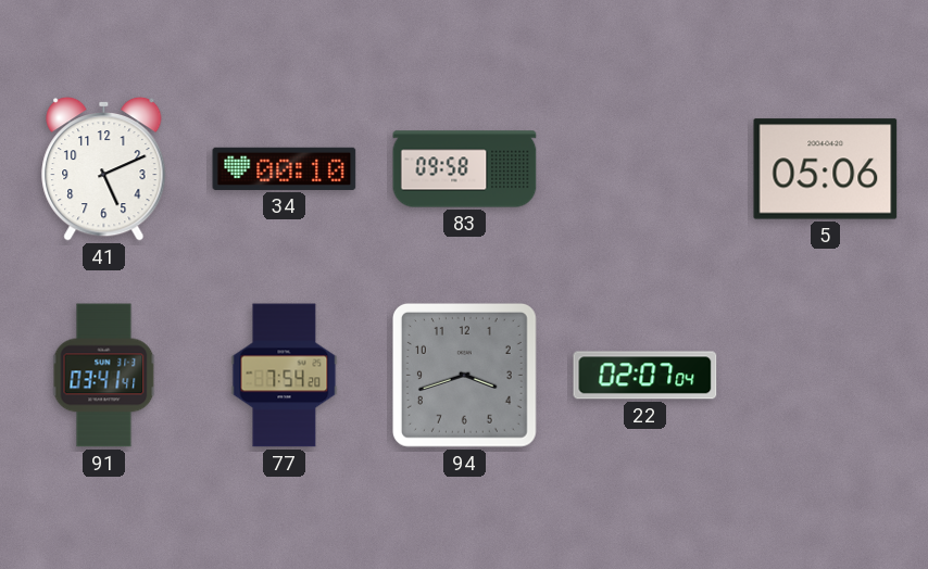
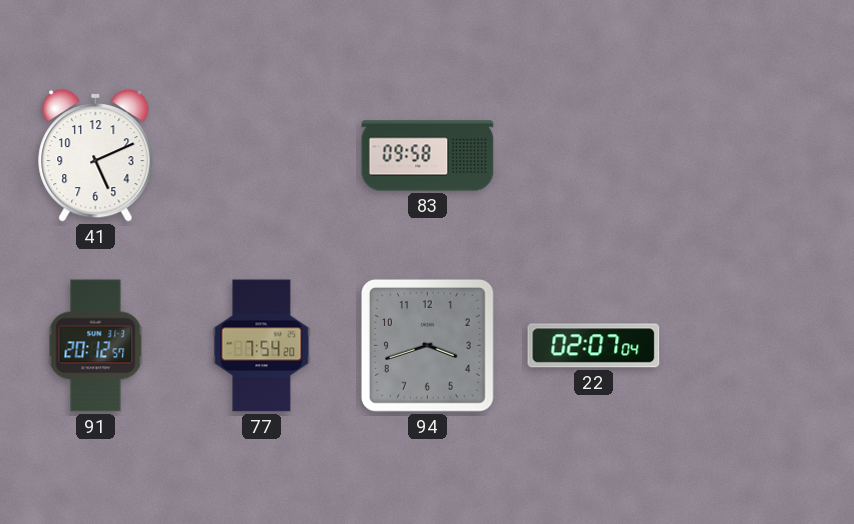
34: 00:10 -> none
5: 05:06 -> none
91: 03:41 -> 20:12
